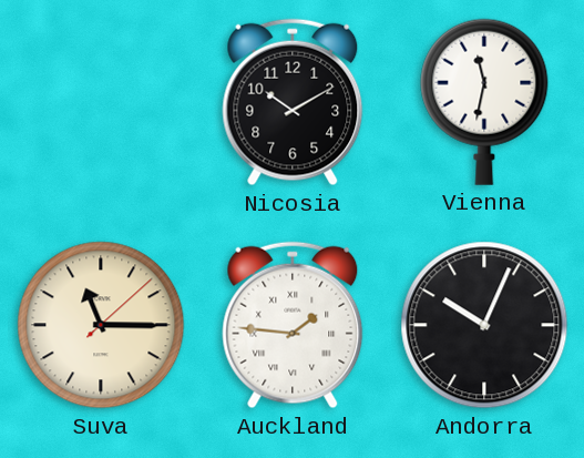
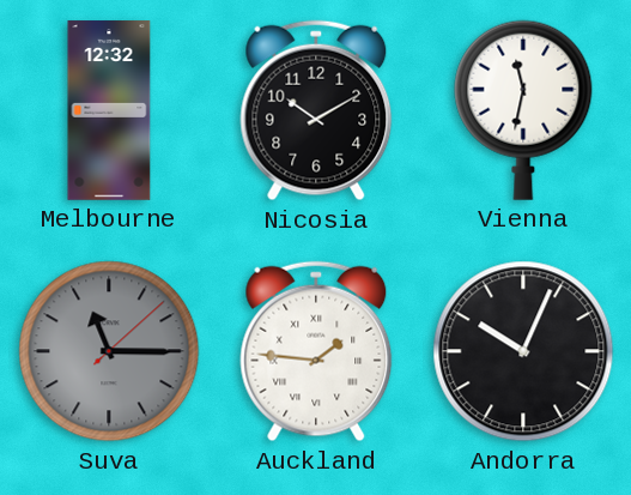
Melbourne: none -> 12:32
Suva dial: cream -> grey
